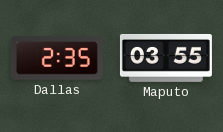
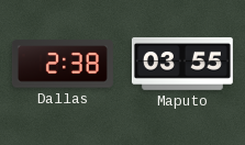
Dallas: 2:35 -> 2:38
